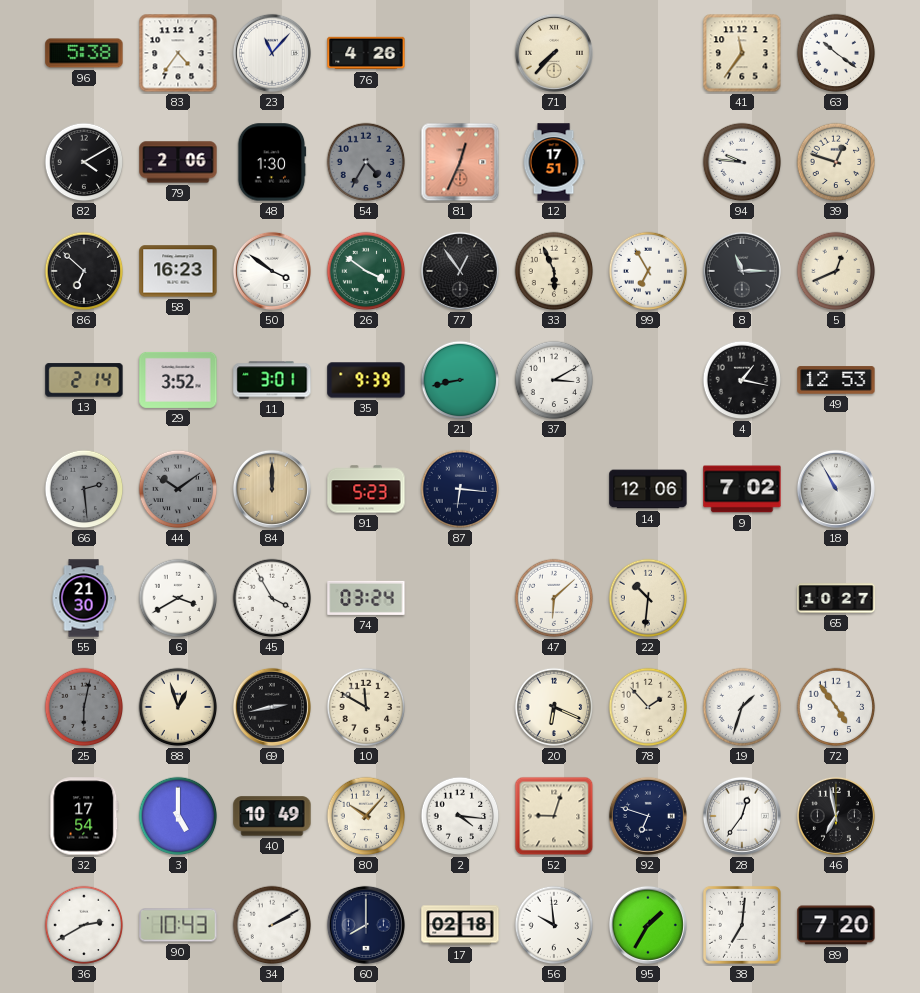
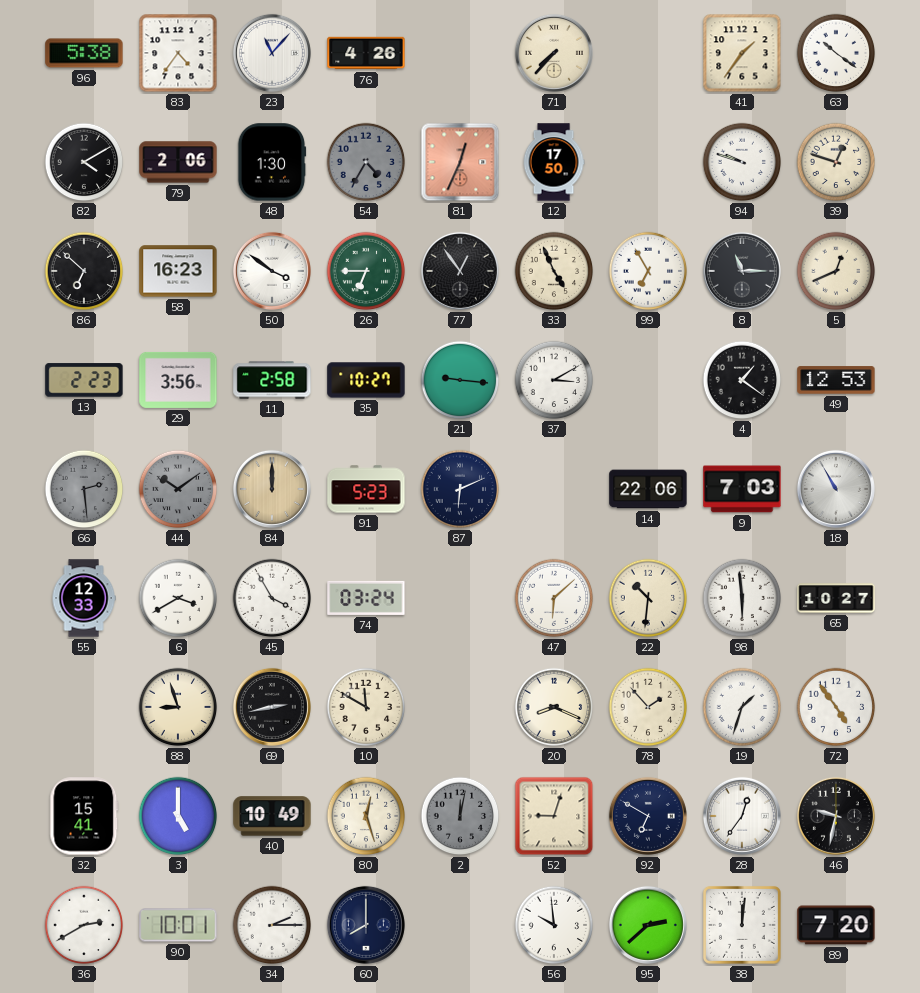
41: 11:36 -> 1:36
12: 17:51 -> 17:50
94: 9:46 -> 9:48
26: 3:51 -> 6:45
33: 5:56 -> 4:56
13: 2:14 -> 2:23
29: 3:52 -> 3:56
11: 3:01 -> 2:58
35: 9:39 -> 10:27
21: 8:43 -> 9:16
4: 1:17 -> 1:21
87: 6:16 -> 6:11
14: 12:06 -> 22:06
9: 7:02 -> 7:03
55: 21:30 -> 12:33
98: none -> 5:59
25: 6:02 -> none
88: 12:57 -> 8:57
20: 6:19 -> 8:19
32: 17:54 -> 15:41
80: 10:07 -> 12:27
2: 4:16 -> 12:02
2 dial: white -> grey
92: 6:48 -> 6:50
46: 6:58 -> 9:32
90: 10:43 -> 10:01
34: 2:10 -> 2:15
17: 02:18 -> none
95: 1:35 -> 2:38
38: 7:01 -> 12:01
